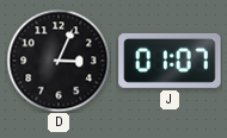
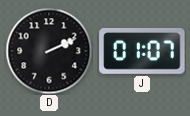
D: 3:04 -> 2:11
